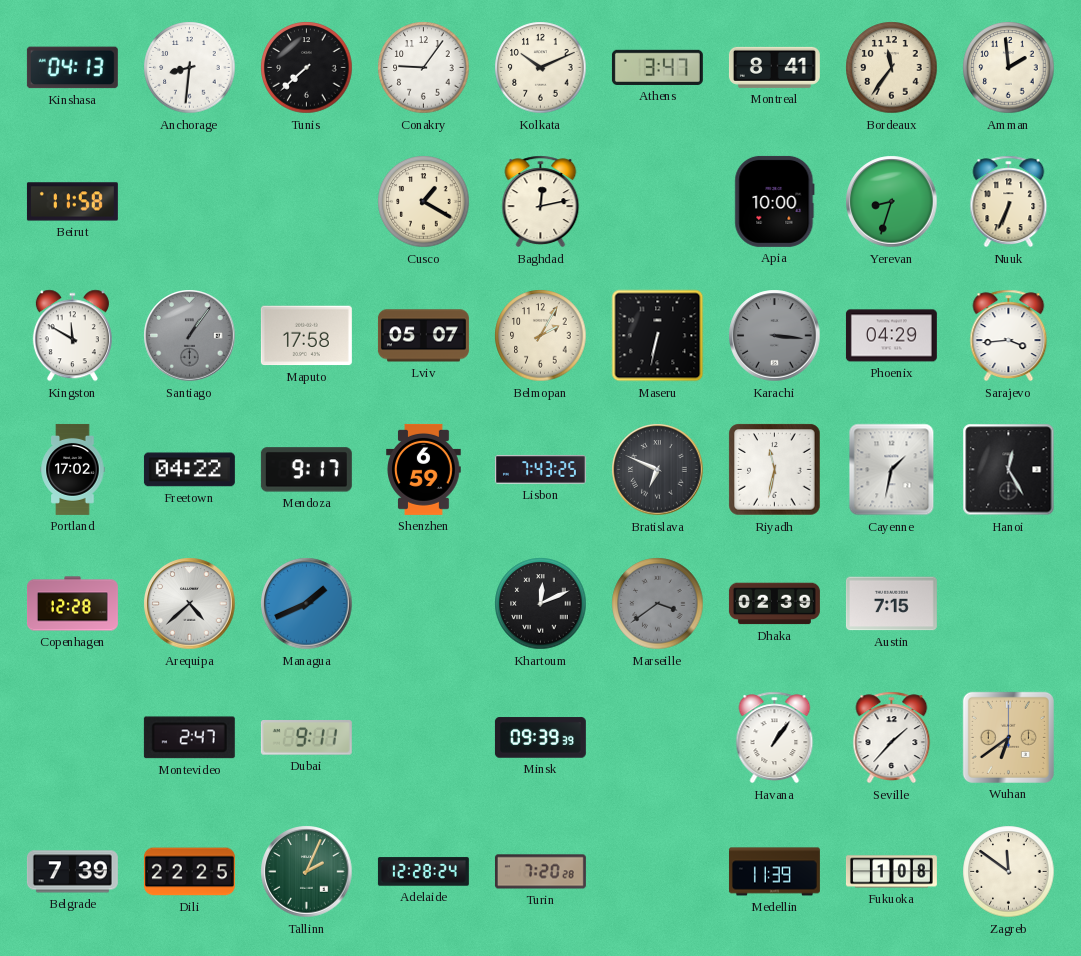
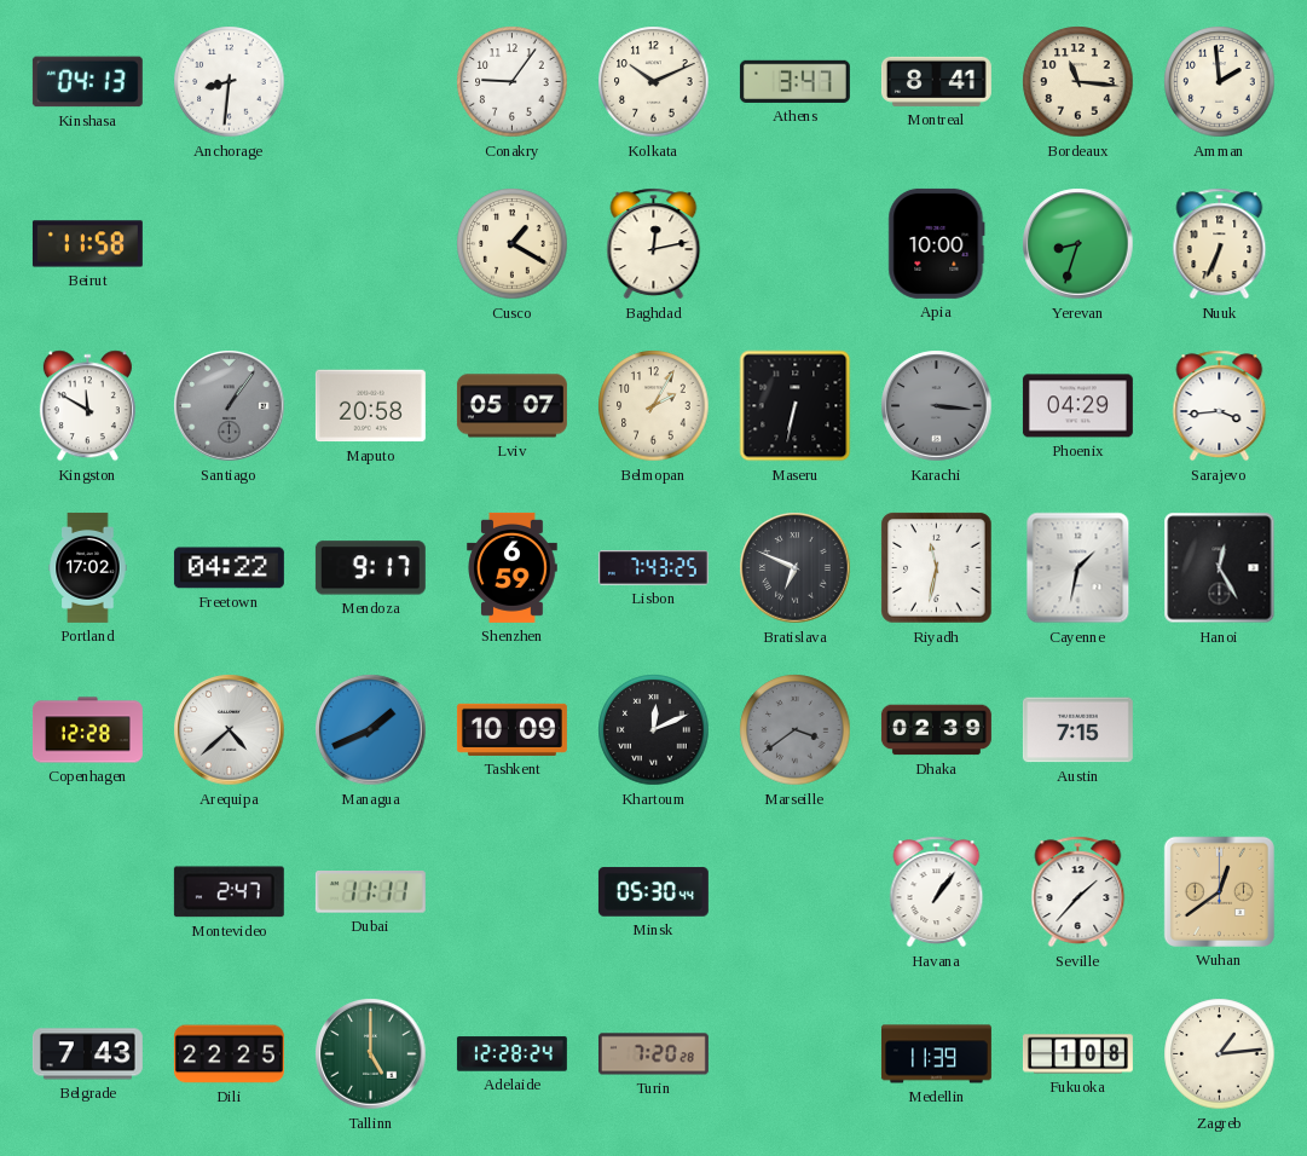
Tunis: 7:38 -> none
Bordeaux: 11:36 -> 11:16
Maputo: 17:58 -> 20:58
Tashkent: none -> 10:09
Dubai: 9:11 -> 11:11
Minsk: 09:39 -> 05:30
Wuhan: 6:39 -> 12:39
Belgrade: 7:39 -> 7:43
Tallinn: 2:04 -> 5:00
Zagreb: 11:51 -> 1:14
